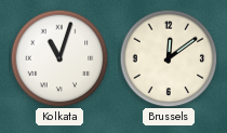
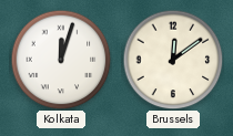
Kolkata: 11:03 -> 12:03
